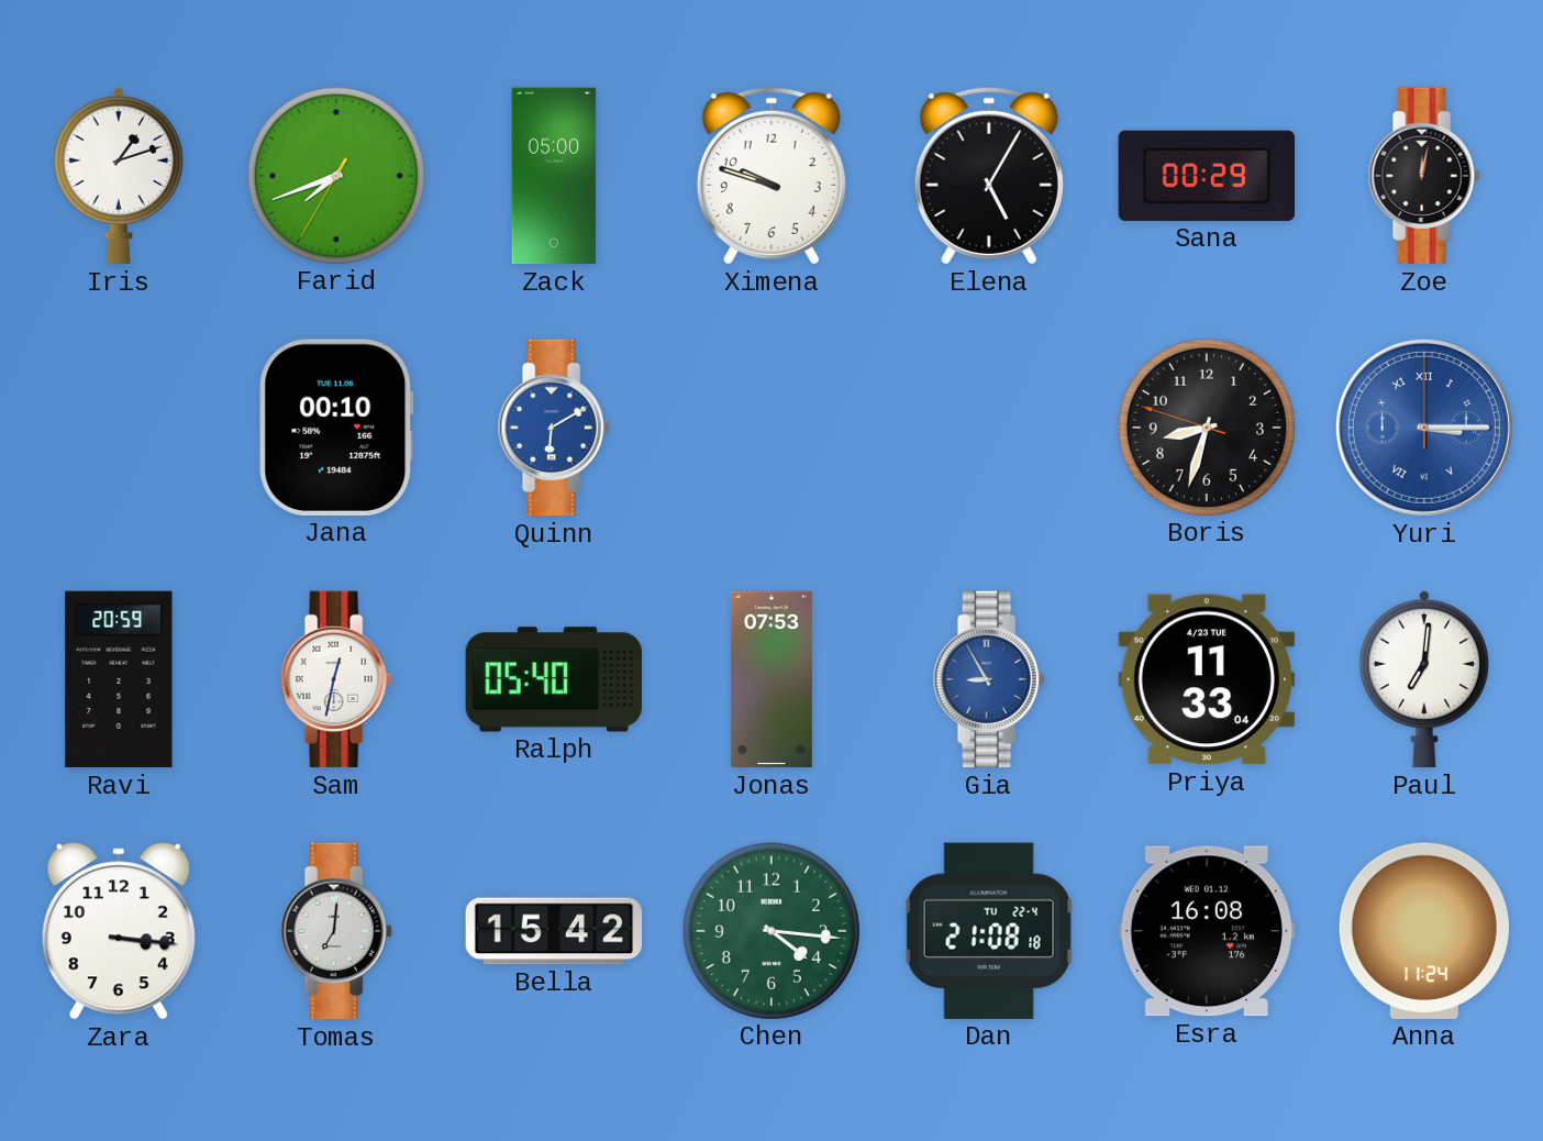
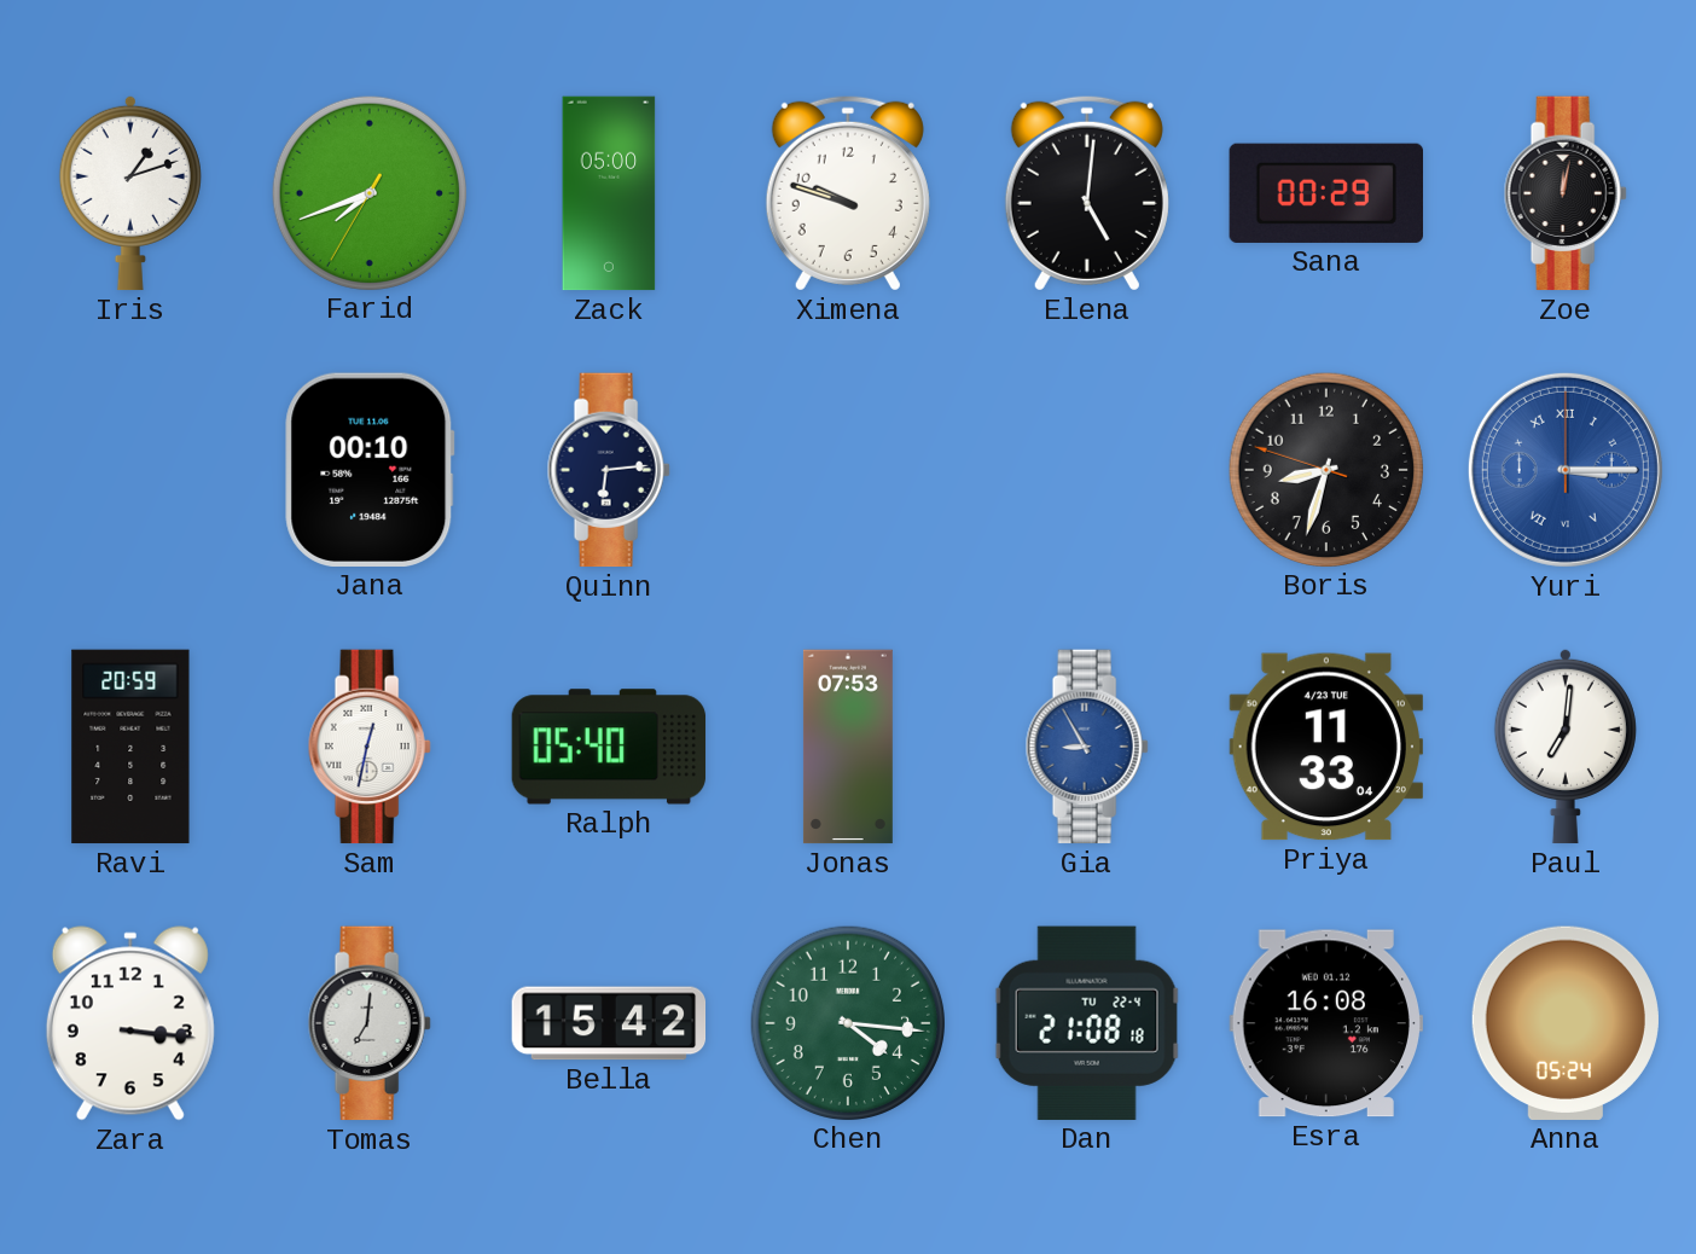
Elena: 5:05 -> 5:01
Quinn: 6:10 -> 6:14
Quinn dial: blue -> navy
Anna: 11:24 -> 05:24
